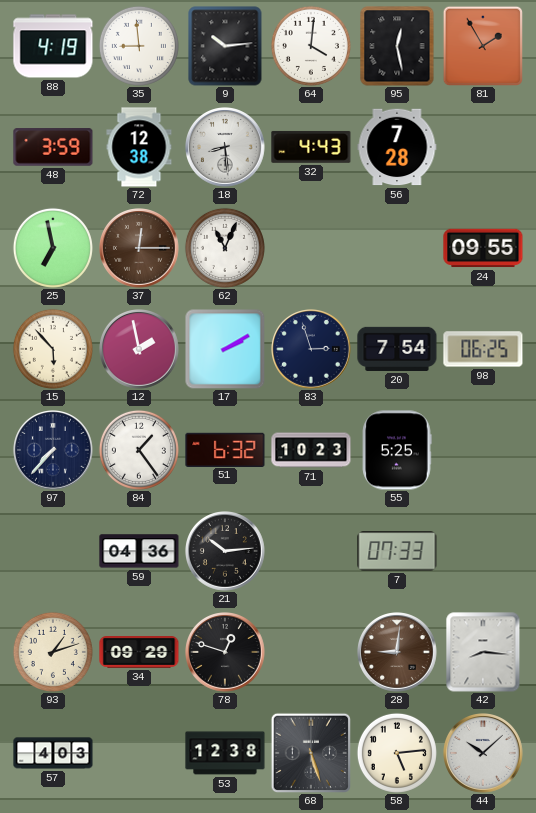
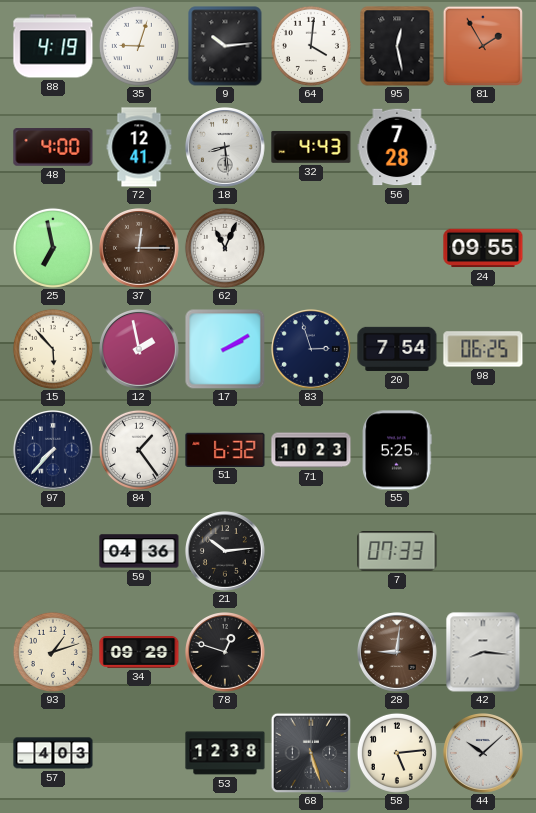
35: 8:59 -> 9:03
48: 3:59 -> 4:00
72: 12:38 -> 12:41
